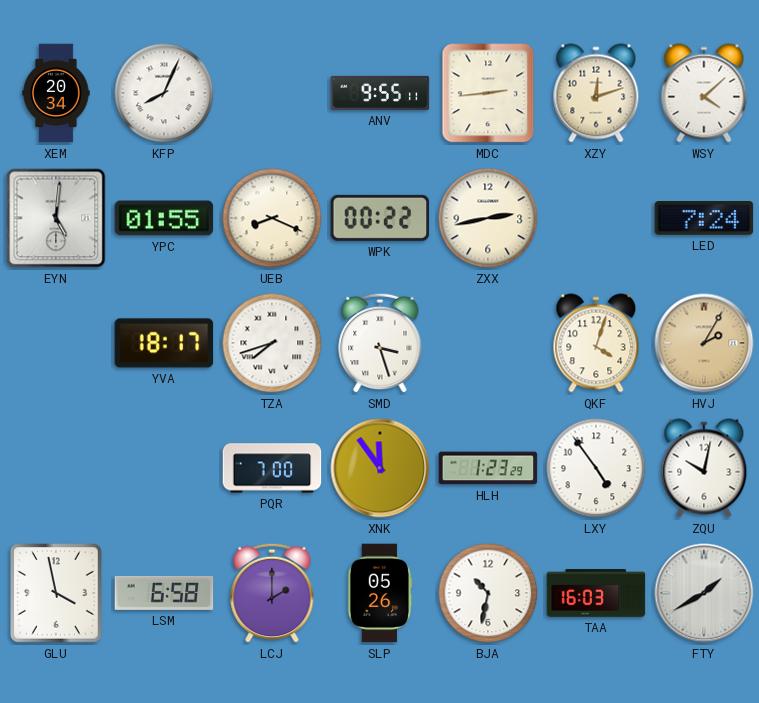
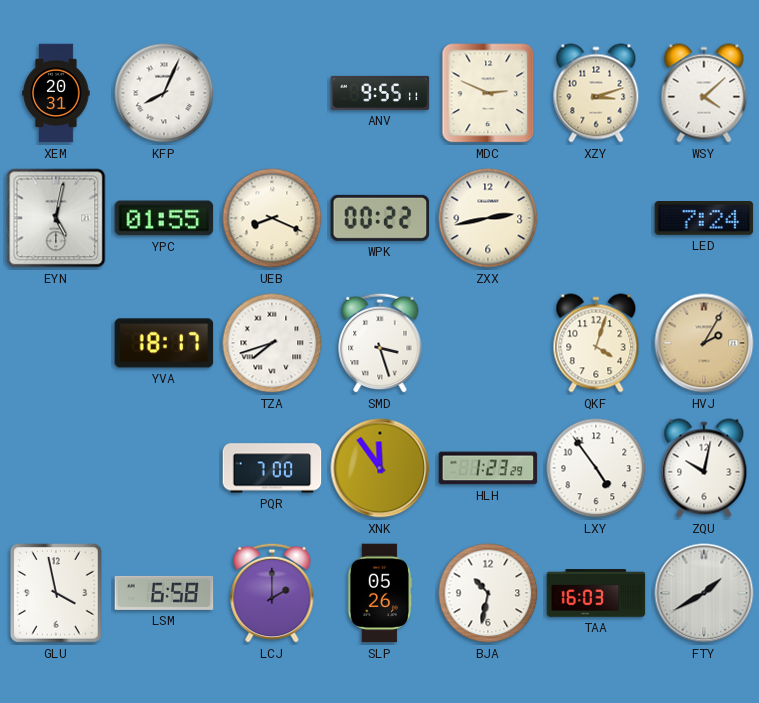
XEM: 20:34 -> 20:31
MDC: 2:44 -> 2:49
XZY: 12:12 -> 3:12
EYN: 5:01 -> 5:02
